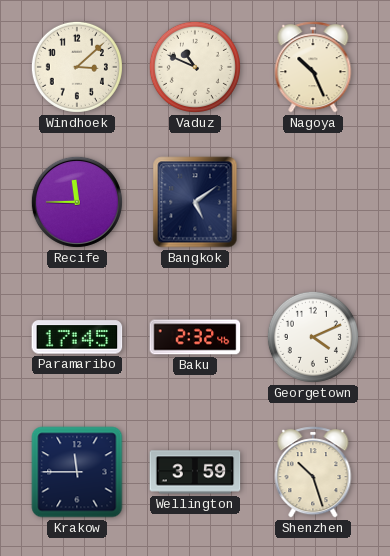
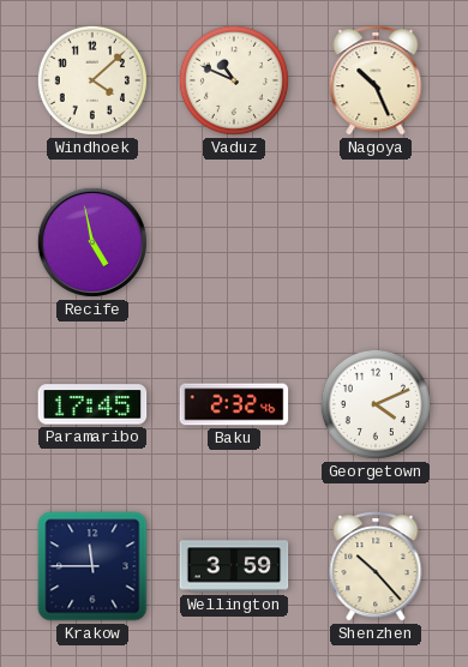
Windhoek: 3:08 -> 4:08
Recife: 11:45 -> 4:58
Bangkok: 5:09 -> none
Shenzhen: 10:27 -> 10:23
